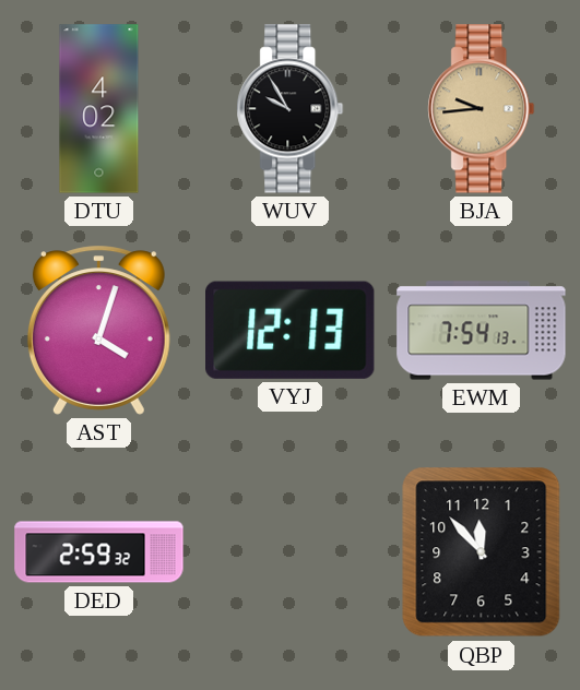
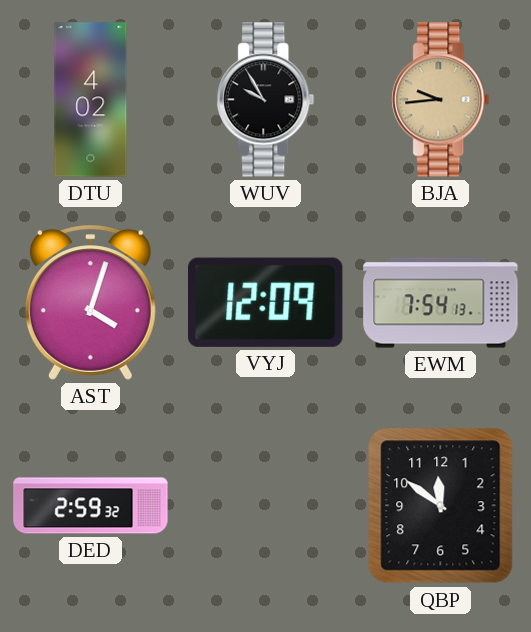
VYJ: 12:13 -> 12:09
QBP: 11:53 -> 11:51
